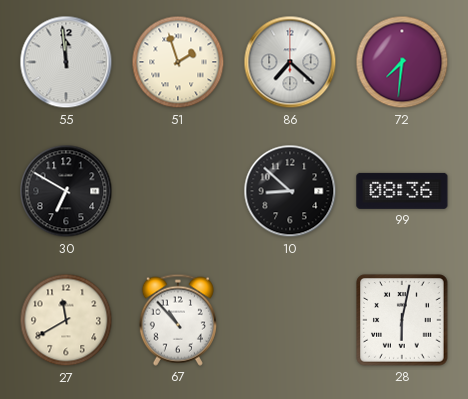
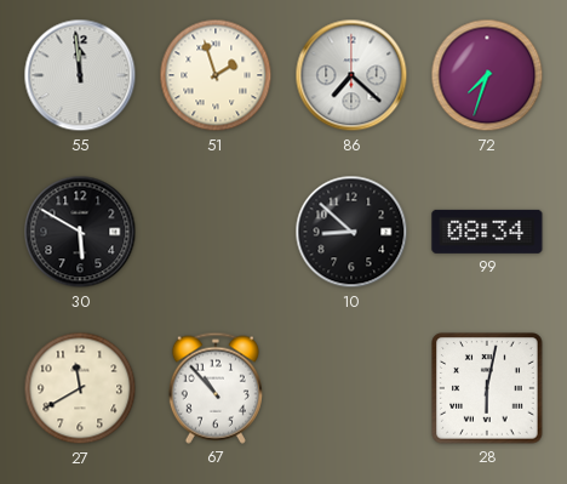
72: 7:31 -> 7:33
30: 6:50 -> 5:50
99: 08:36 -> 08:34
